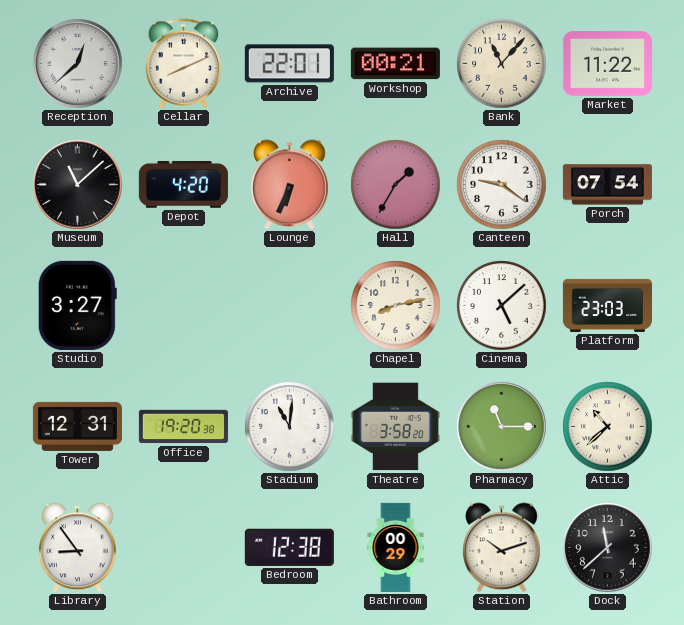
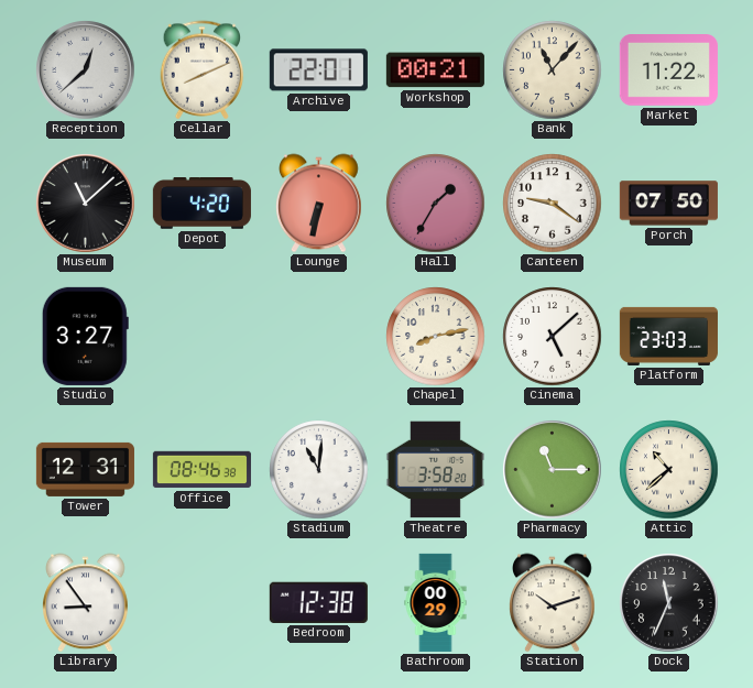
Lounge: 6:34 -> 6:32
Porch: 07:54 -> 07:50
Office: 19:20 -> 08:46
Dock: 11:38 -> 11:34
